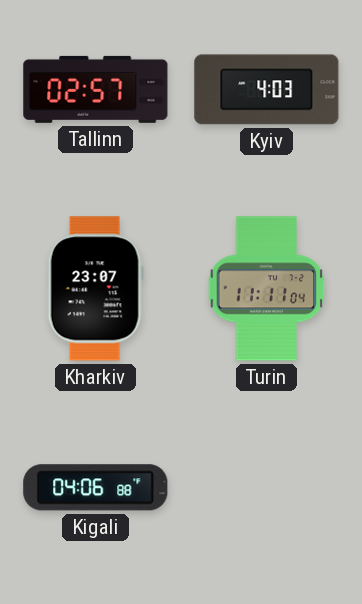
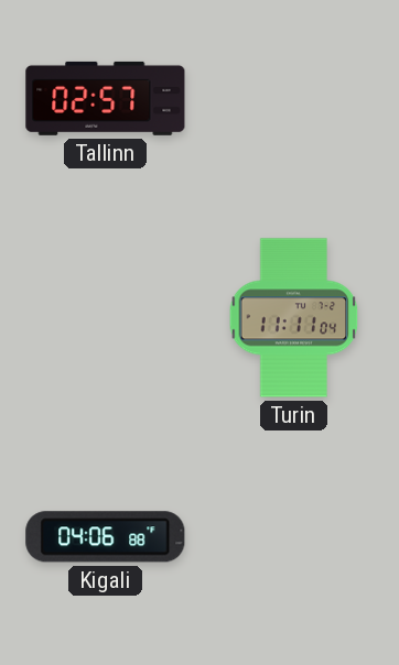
Kyiv: 4:03 -> none
Kharkiv: 23:07 -> none
